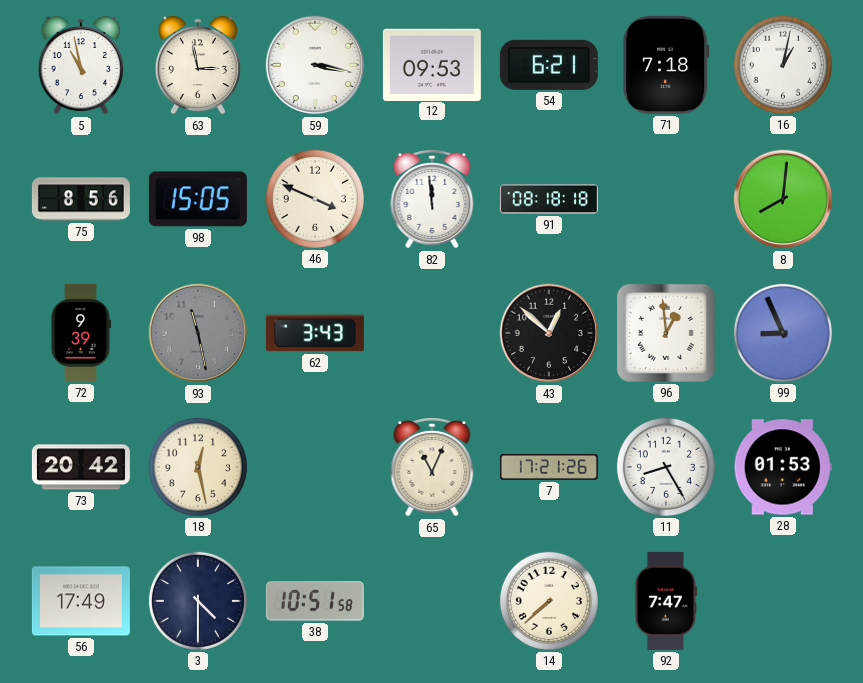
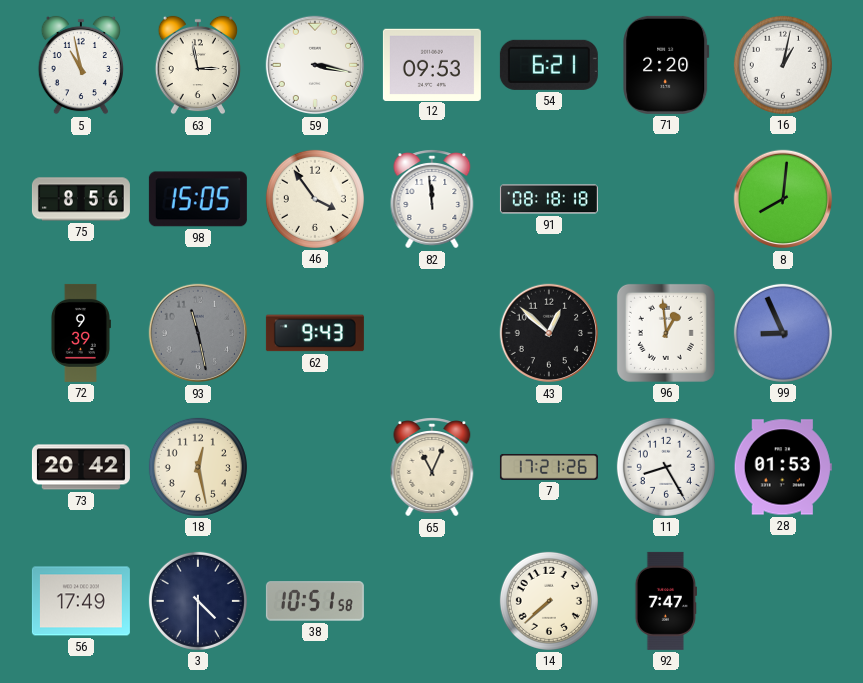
71: 7:18 -> 2:20
46: 3:49 -> 3:54
62: 3:43 -> 9:43
